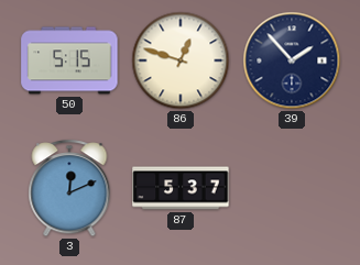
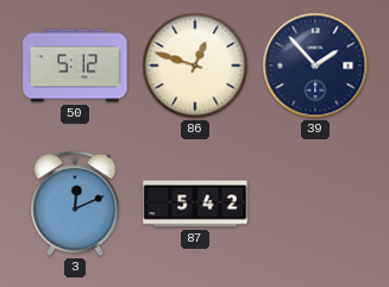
50: 5:15 -> 5:12
87: 5:37 -> 5:42
